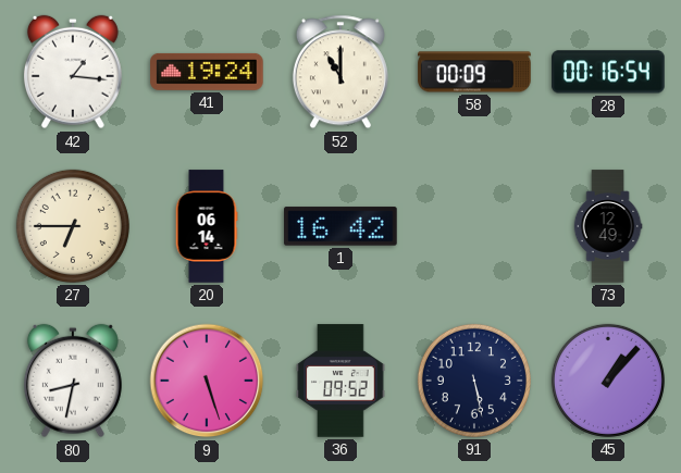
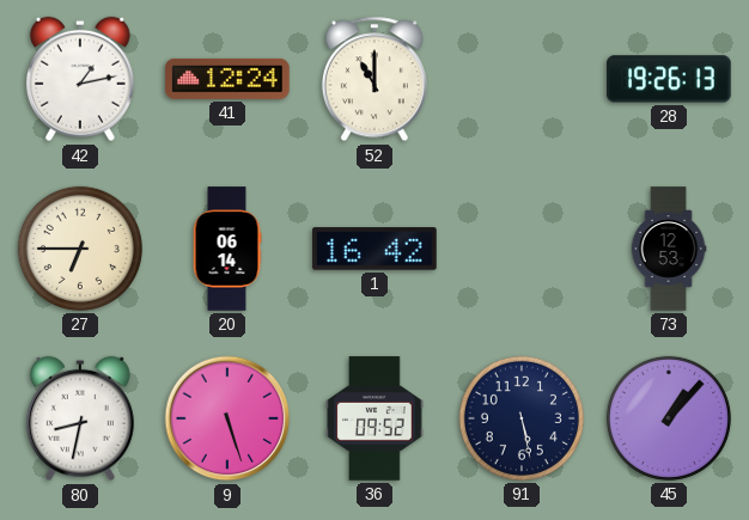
42: 1:16 -> 1:13
41: 19:24 -> 12:24
58: 00:09 -> none
28: 00:16 -> 19:26
73: 12:49 -> 12:53
